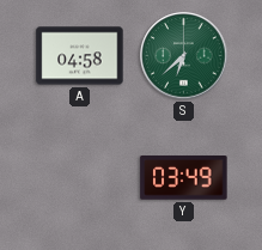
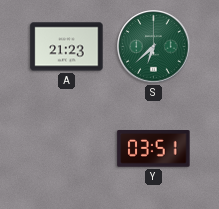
A: 04:58 -> 21:23
Y: 03:49 -> 03:51
